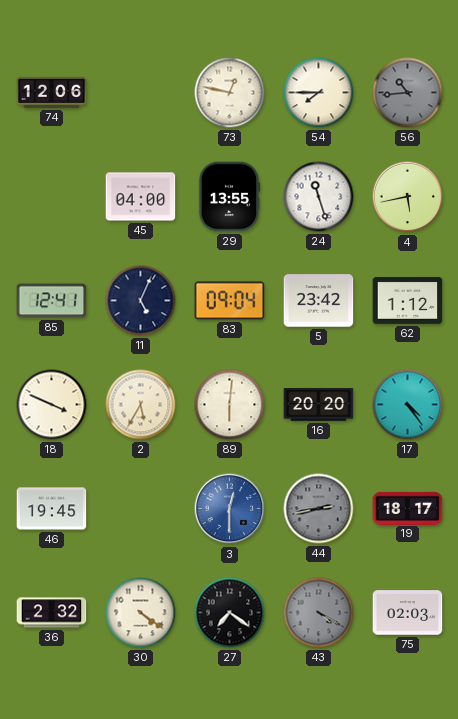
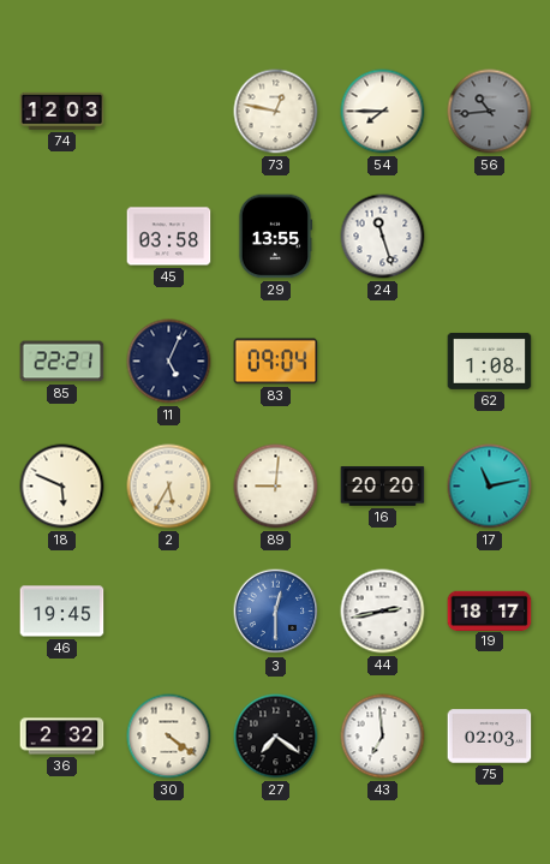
74: 12:06 -> 12:03
45: 04:00 -> 03:58
4: 5:43 -> none
85: 12:41 -> 22:21
5: 23:42 -> none
62: 1:12 -> 1:08
18: 3:49 -> 5:49
89: 6:01 -> 9:01
17: 4:24 -> 11:13
44 dial: grey -> white
43: 4:20 -> 6:59
43 dial: grey -> white
